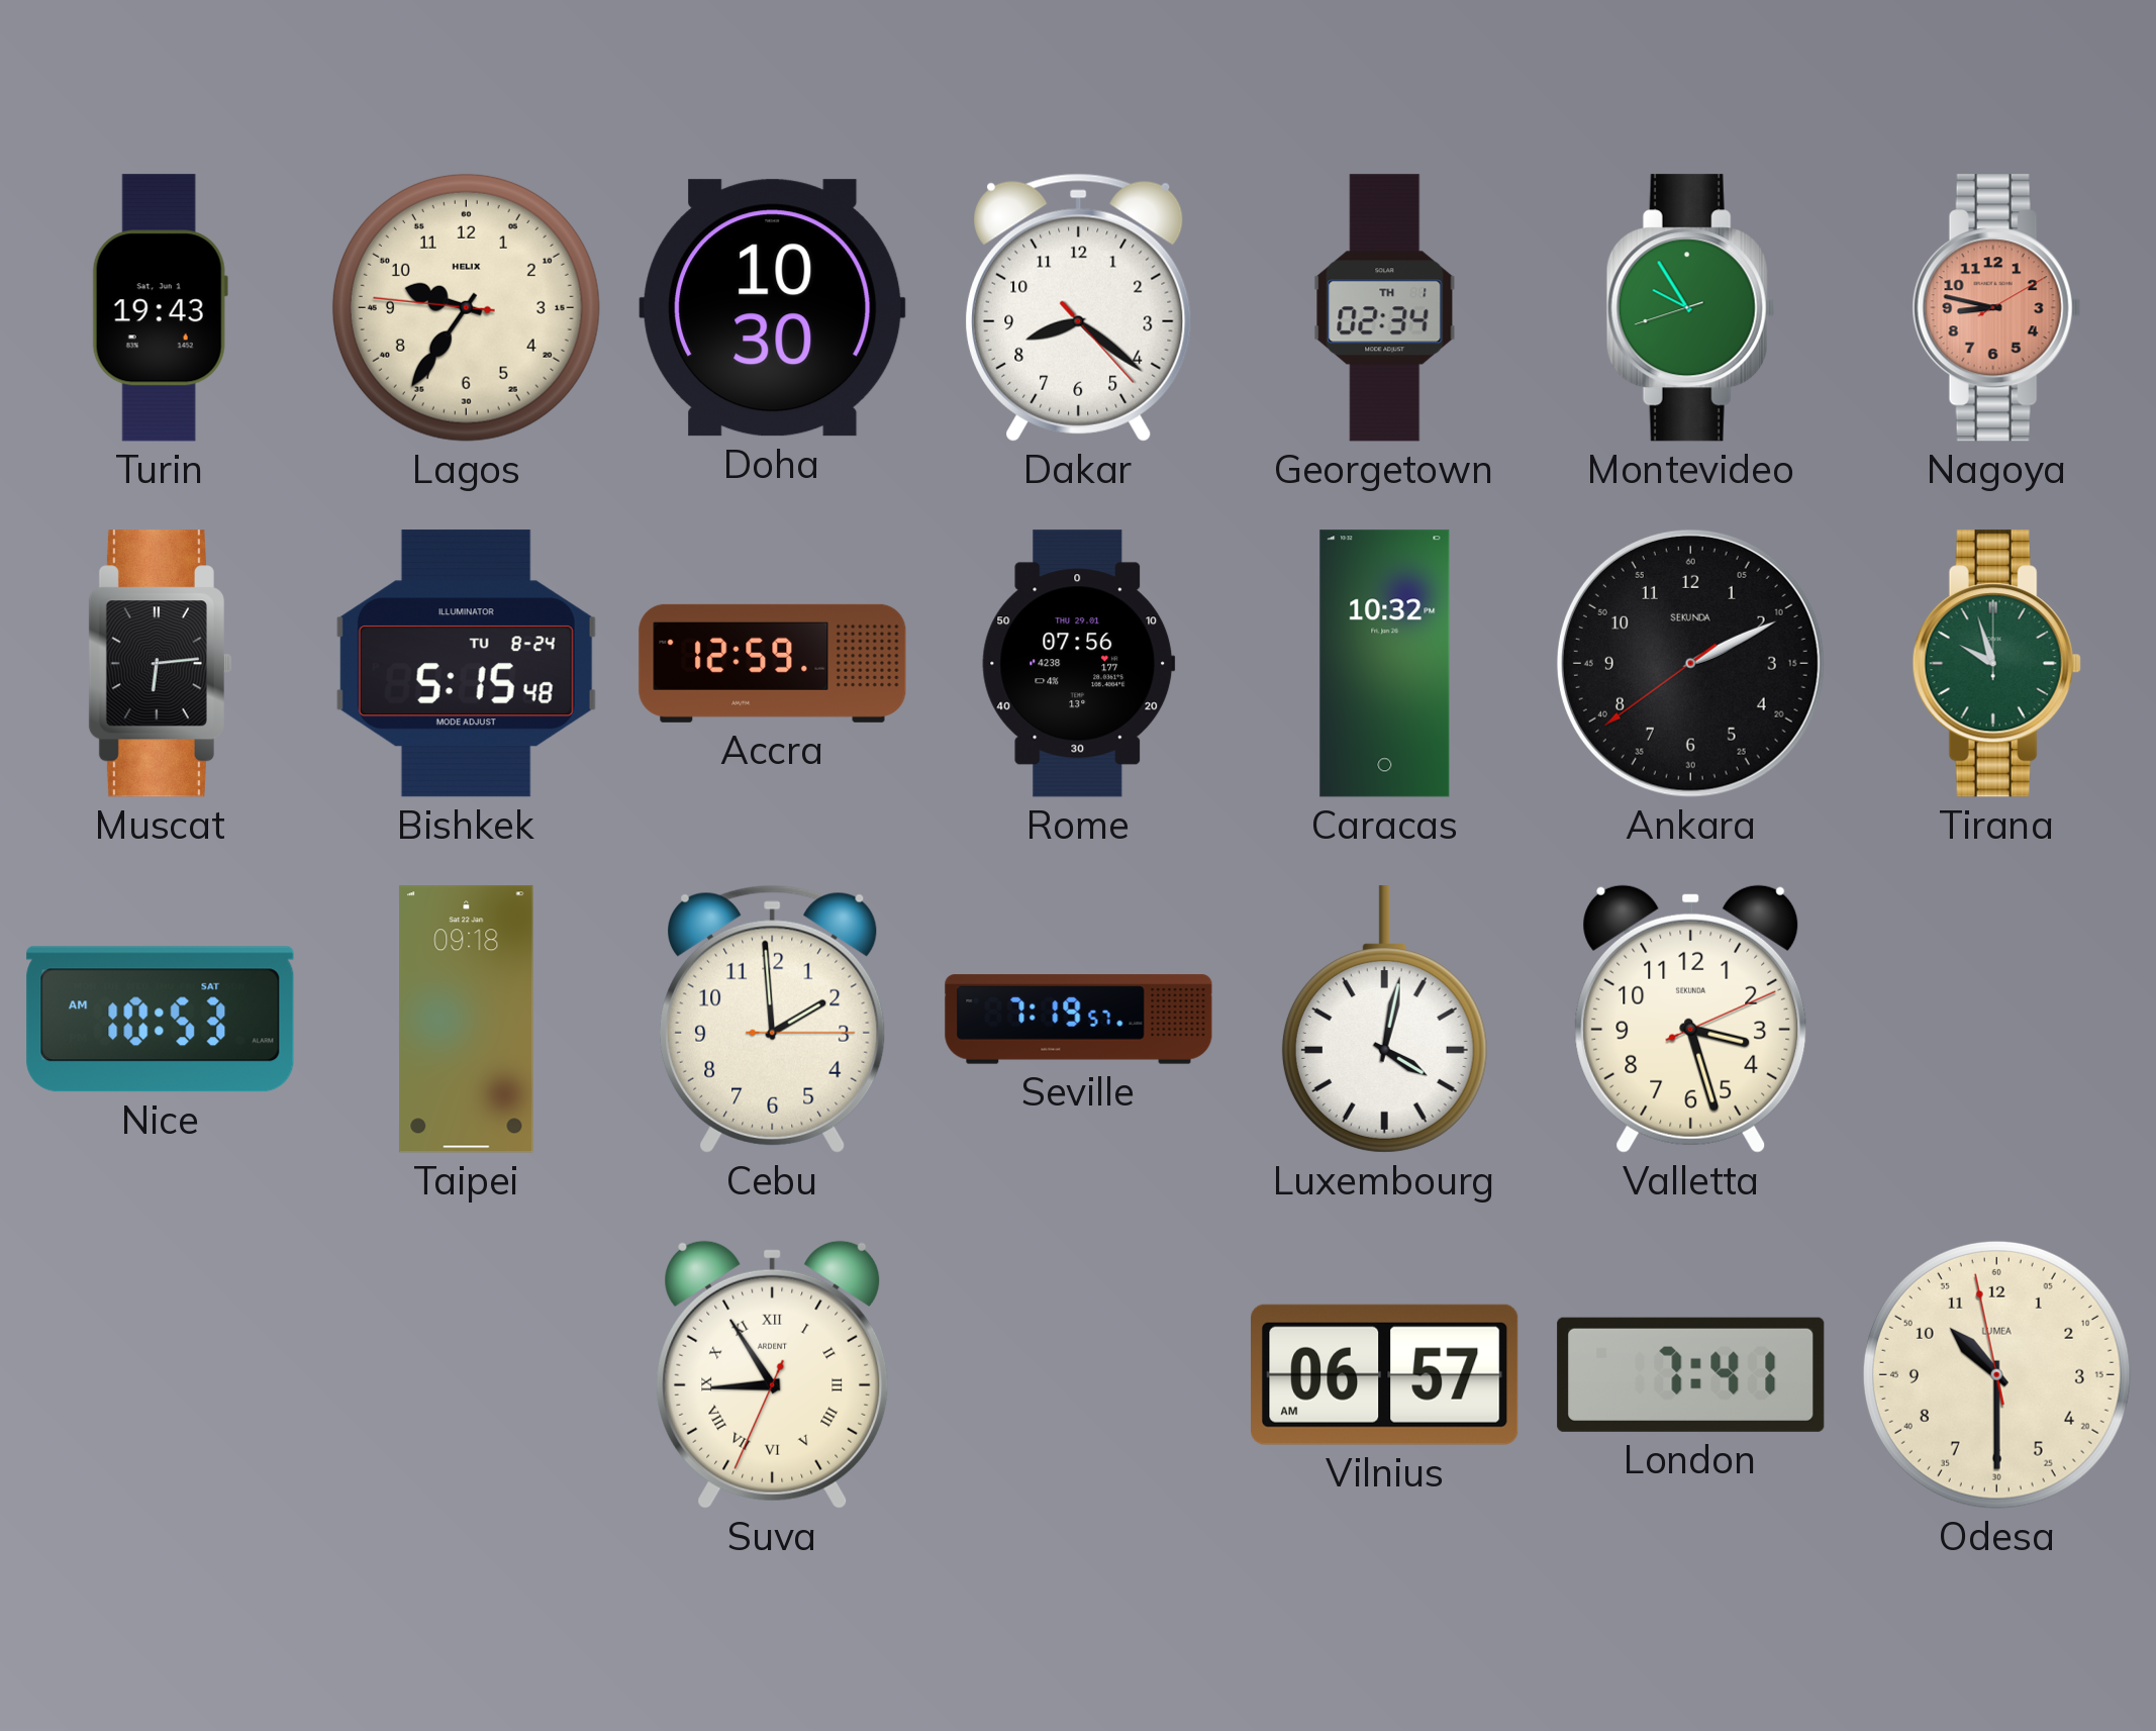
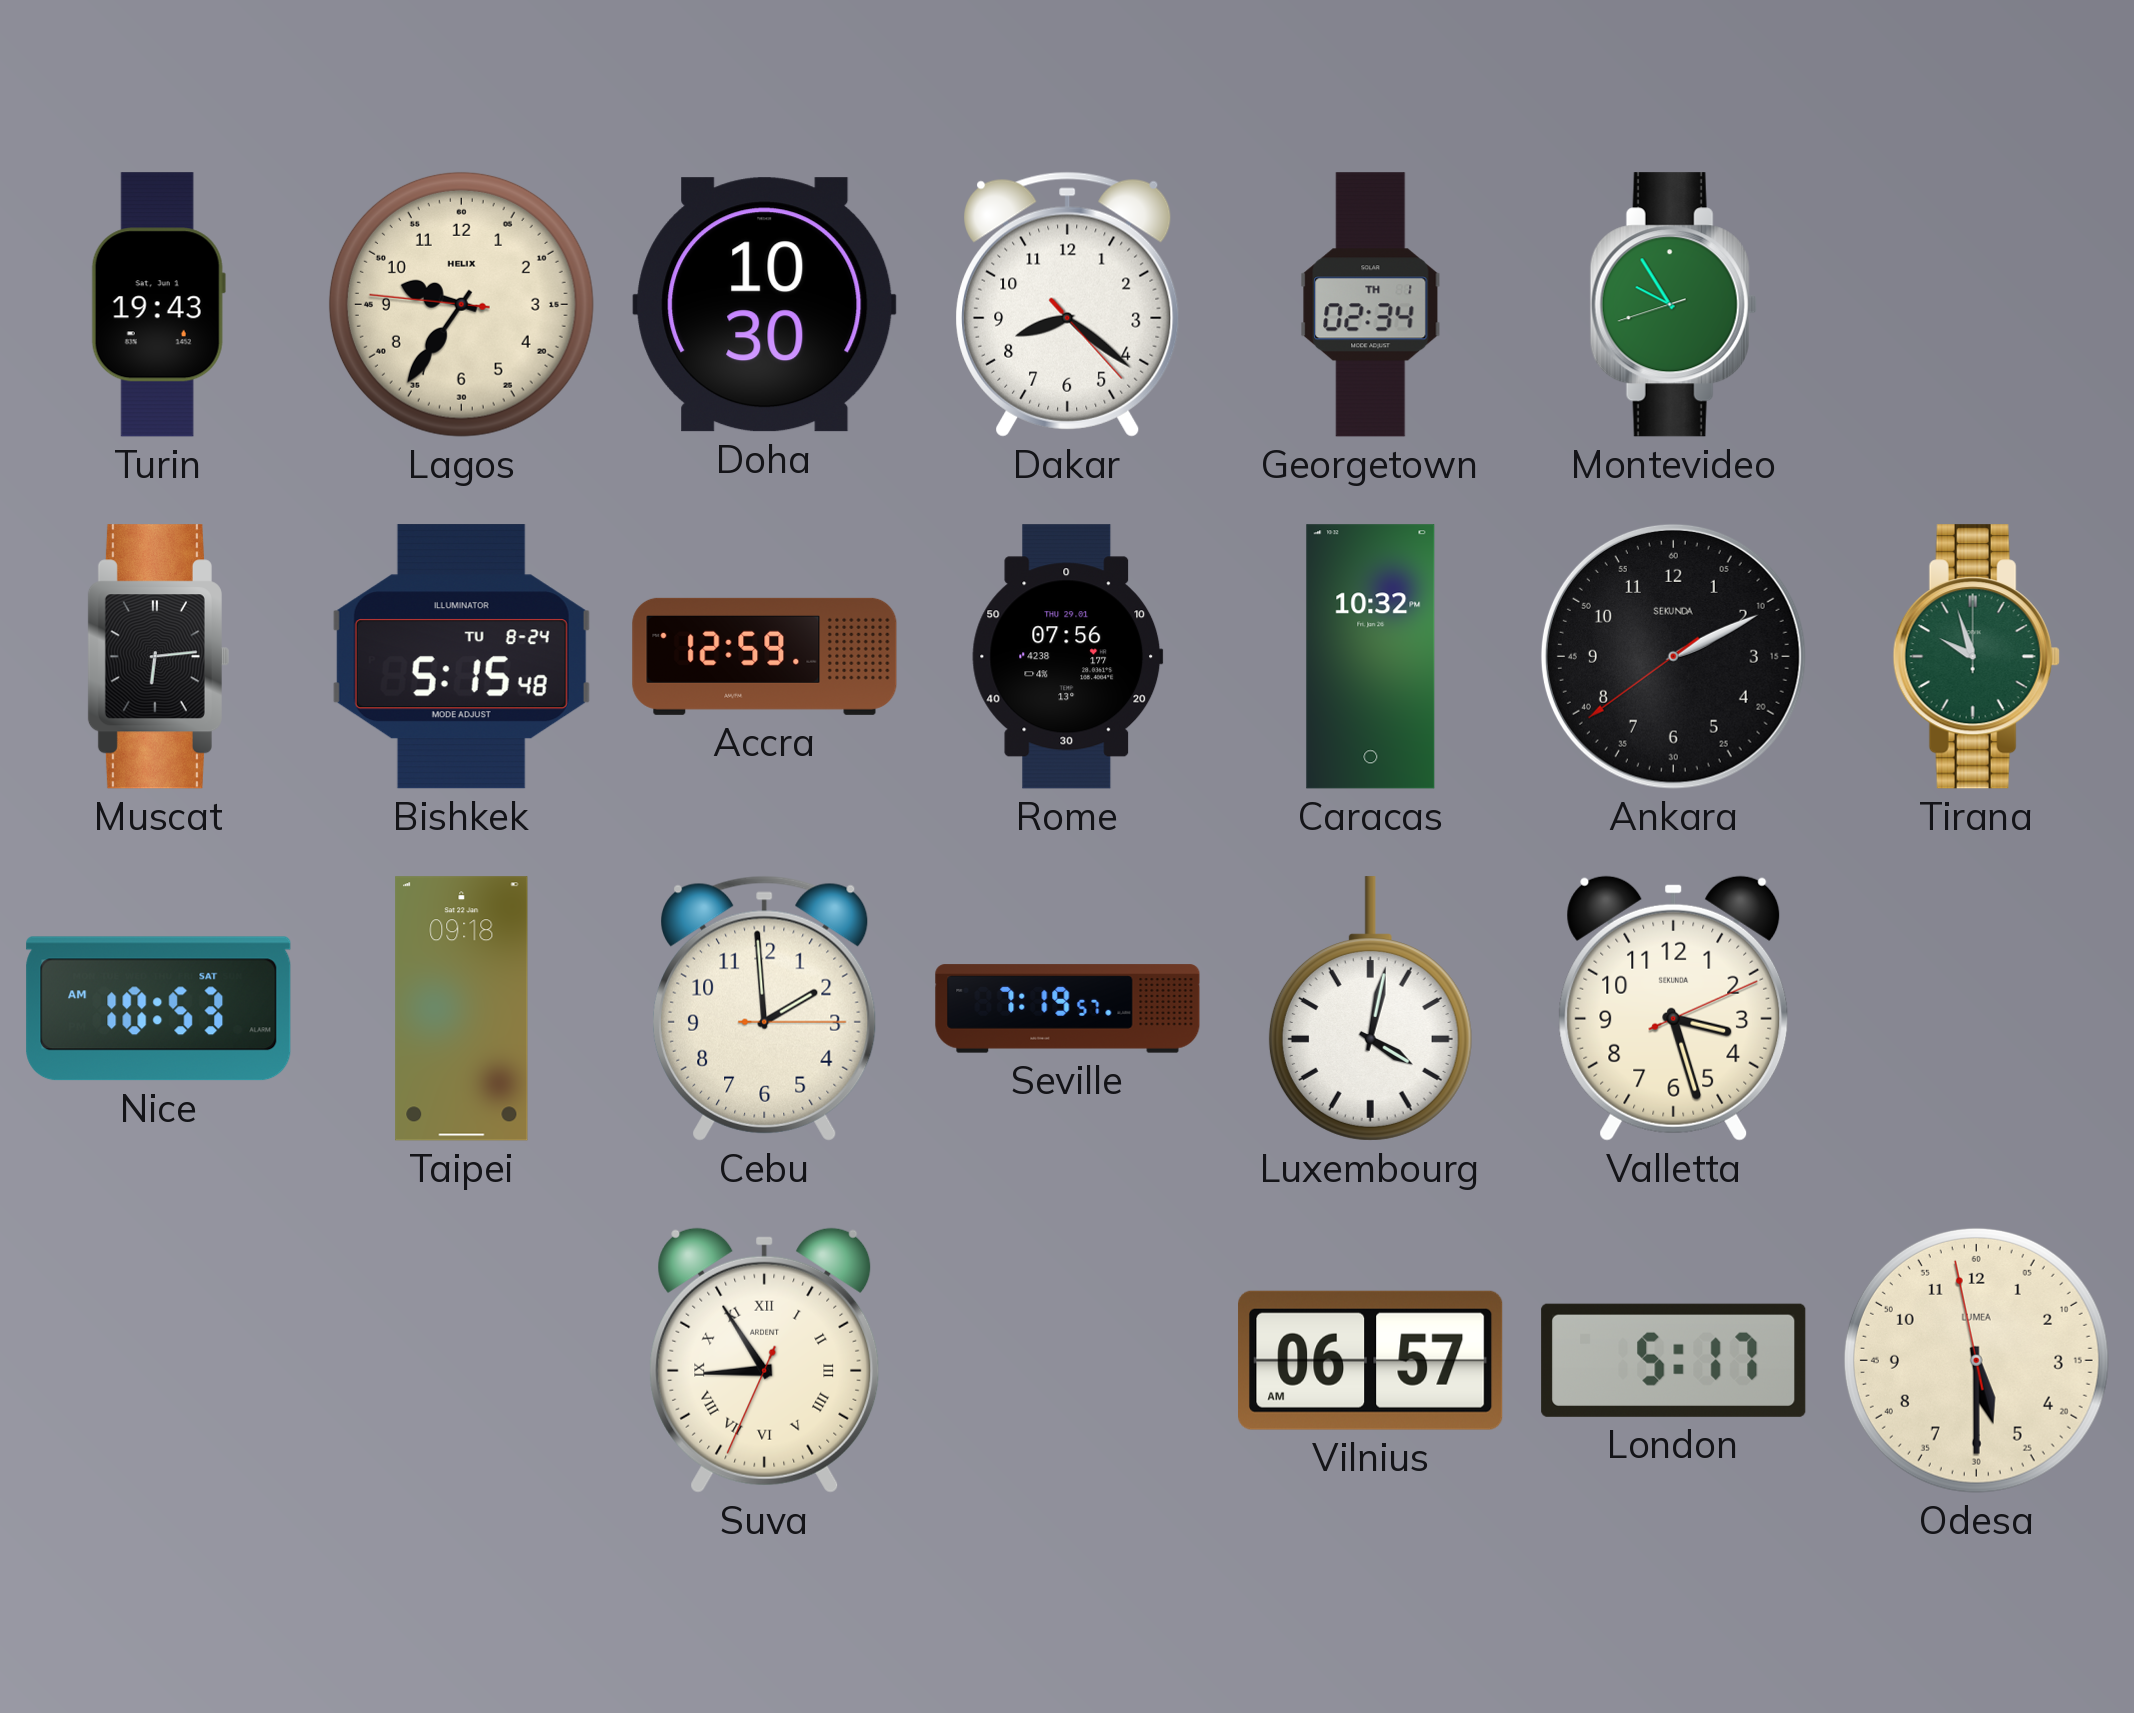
Nagoya: 8:47 -> none
London: 7:41 -> 5:17
Odesa: 10:29 -> 5:29
